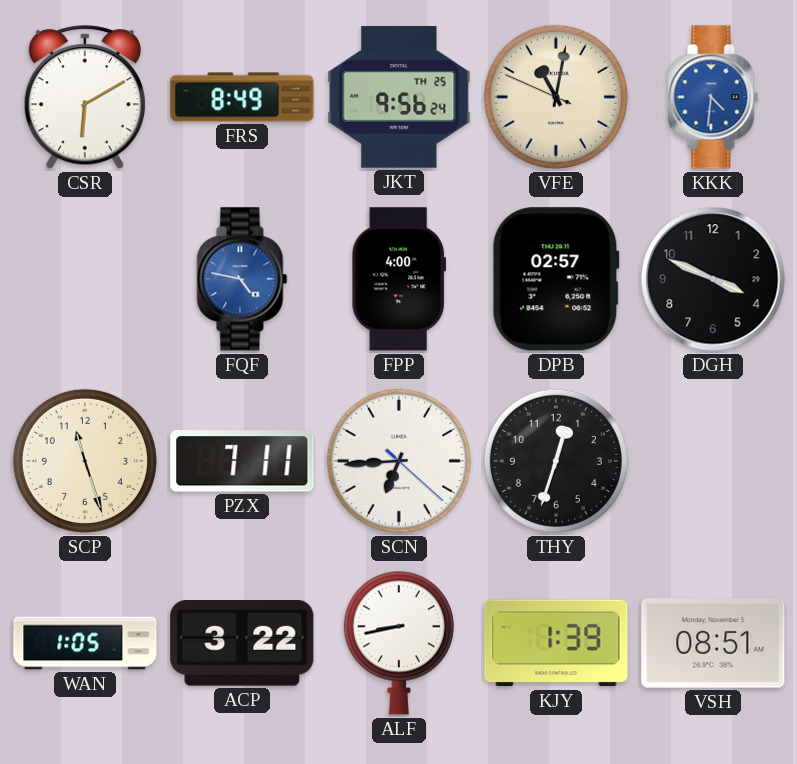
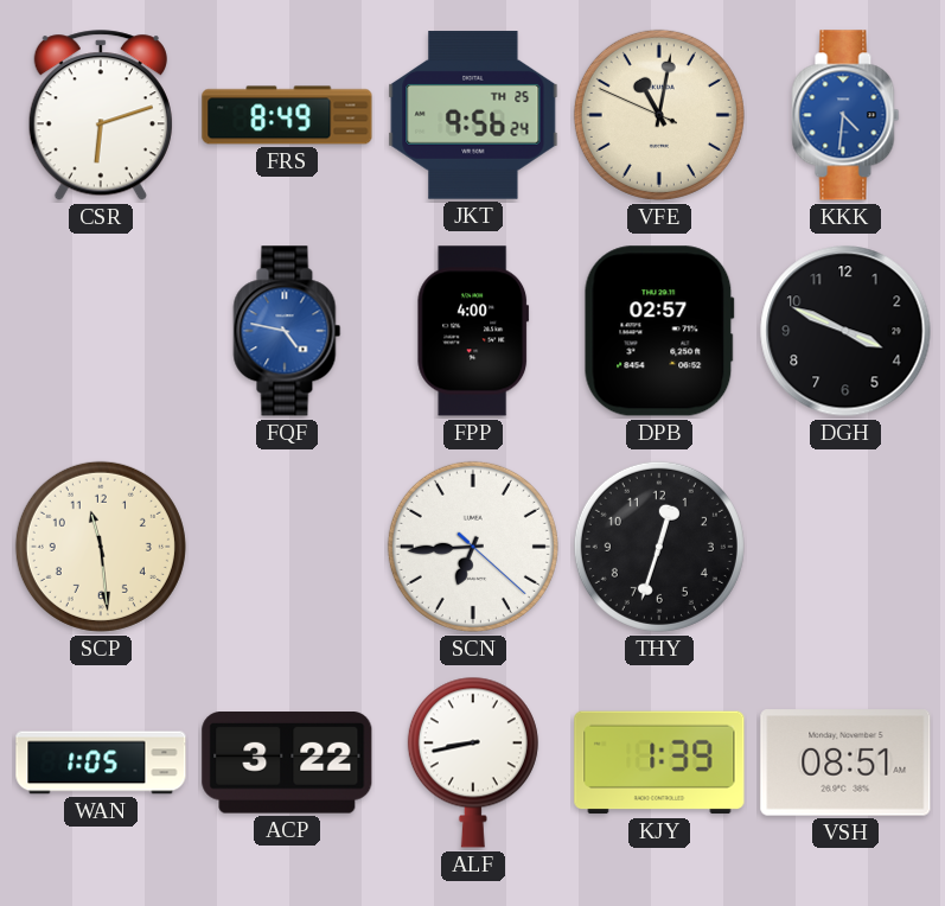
CSR: 6:10 -> 6:12
SCP: 11:27 -> 11:29
PZX: 7:11 -> none
